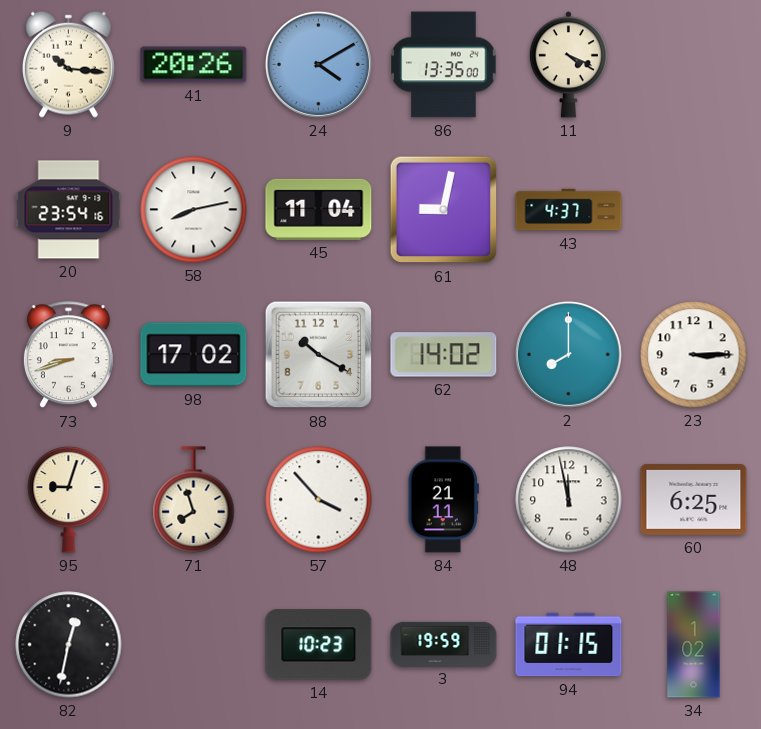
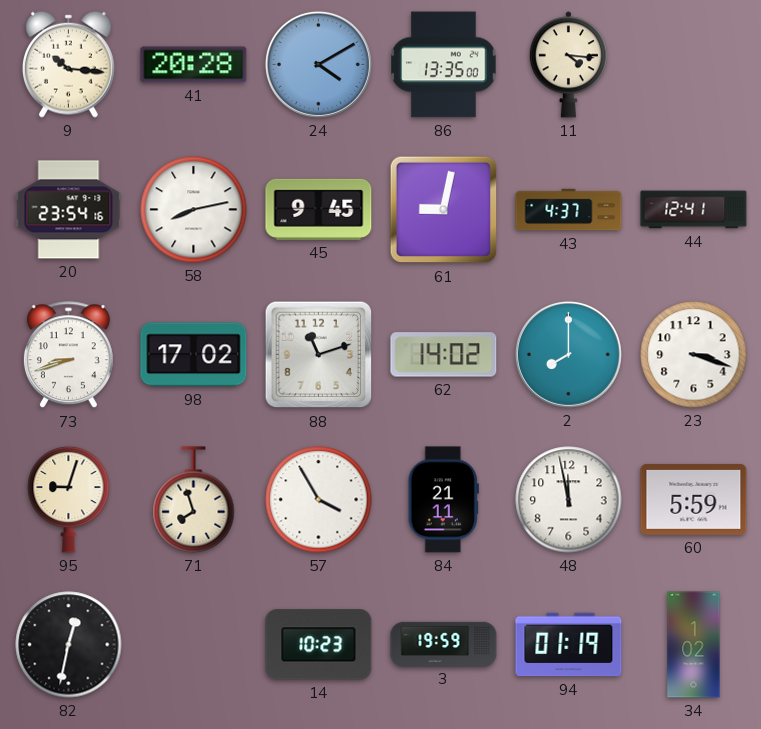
41: 20:26 -> 20:28
11: 4:19 -> 4:16
45: 11:04 -> 9:45
44: none -> 12:41
88: 10:20 -> 11:12
23: 3:15 -> 3:18
57: 3:53 -> 3:55
60: 6:25 -> 5:59
94: 01:15 -> 01:19
